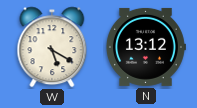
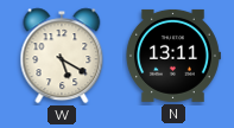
N: 13:12 -> 13:11
